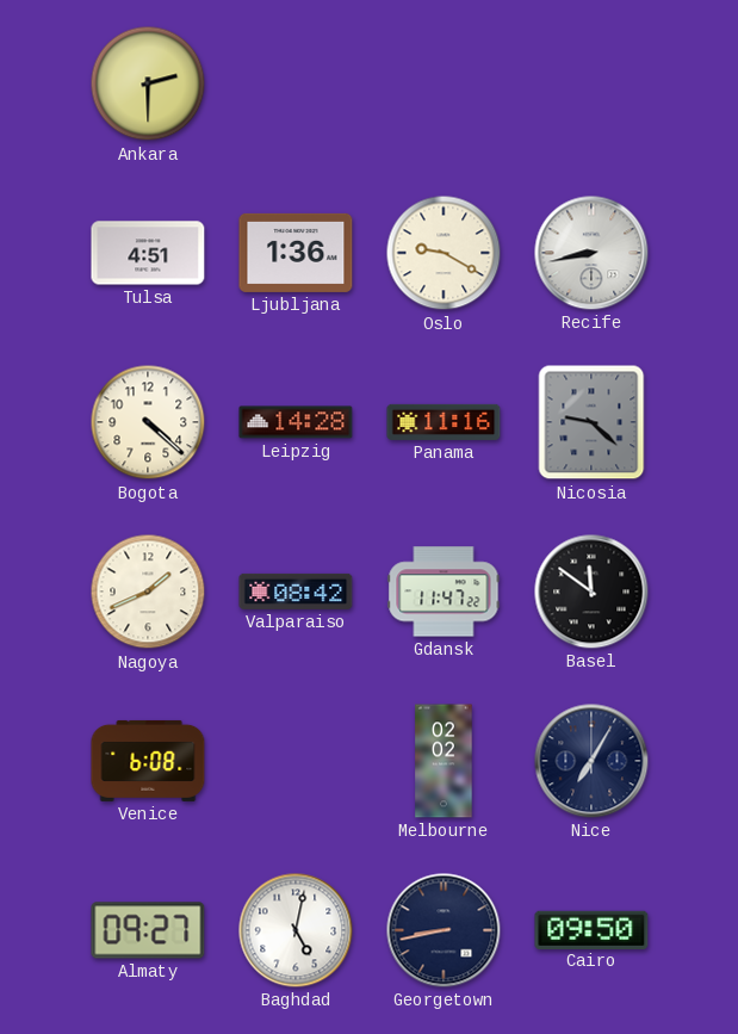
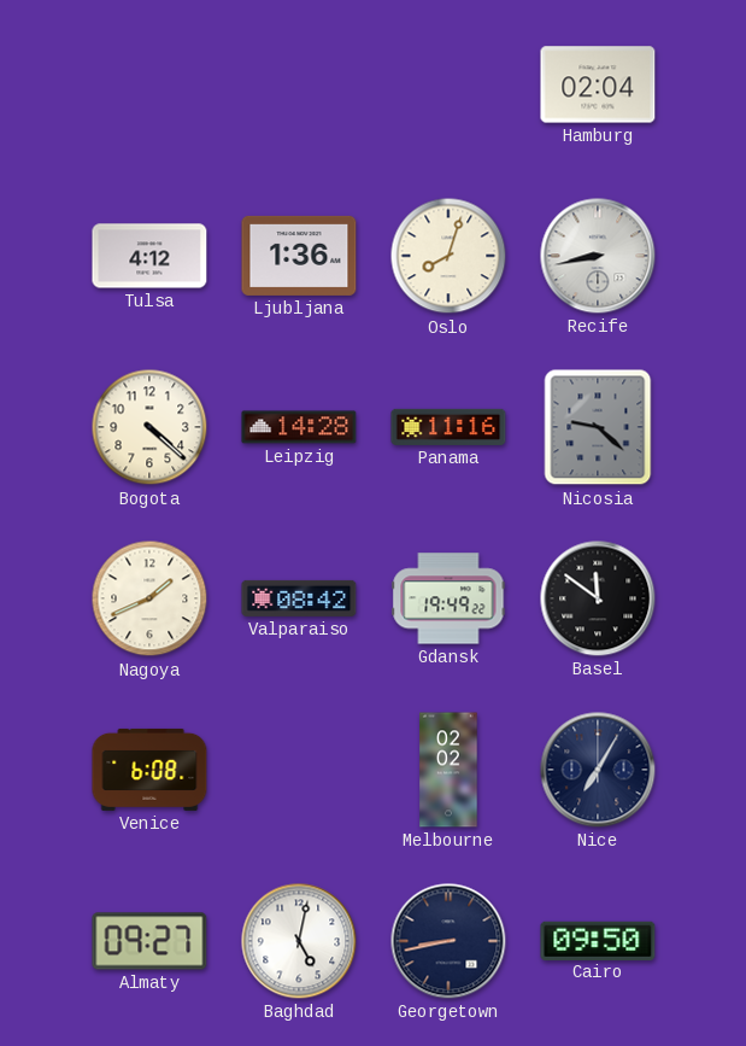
Ankara: 2:30 -> none
Hamburg: none -> 02:04
Tulsa: 4:51 -> 4:12
Oslo: 9:20 -> 8:03
Gdansk: 11:47 -> 19:49
